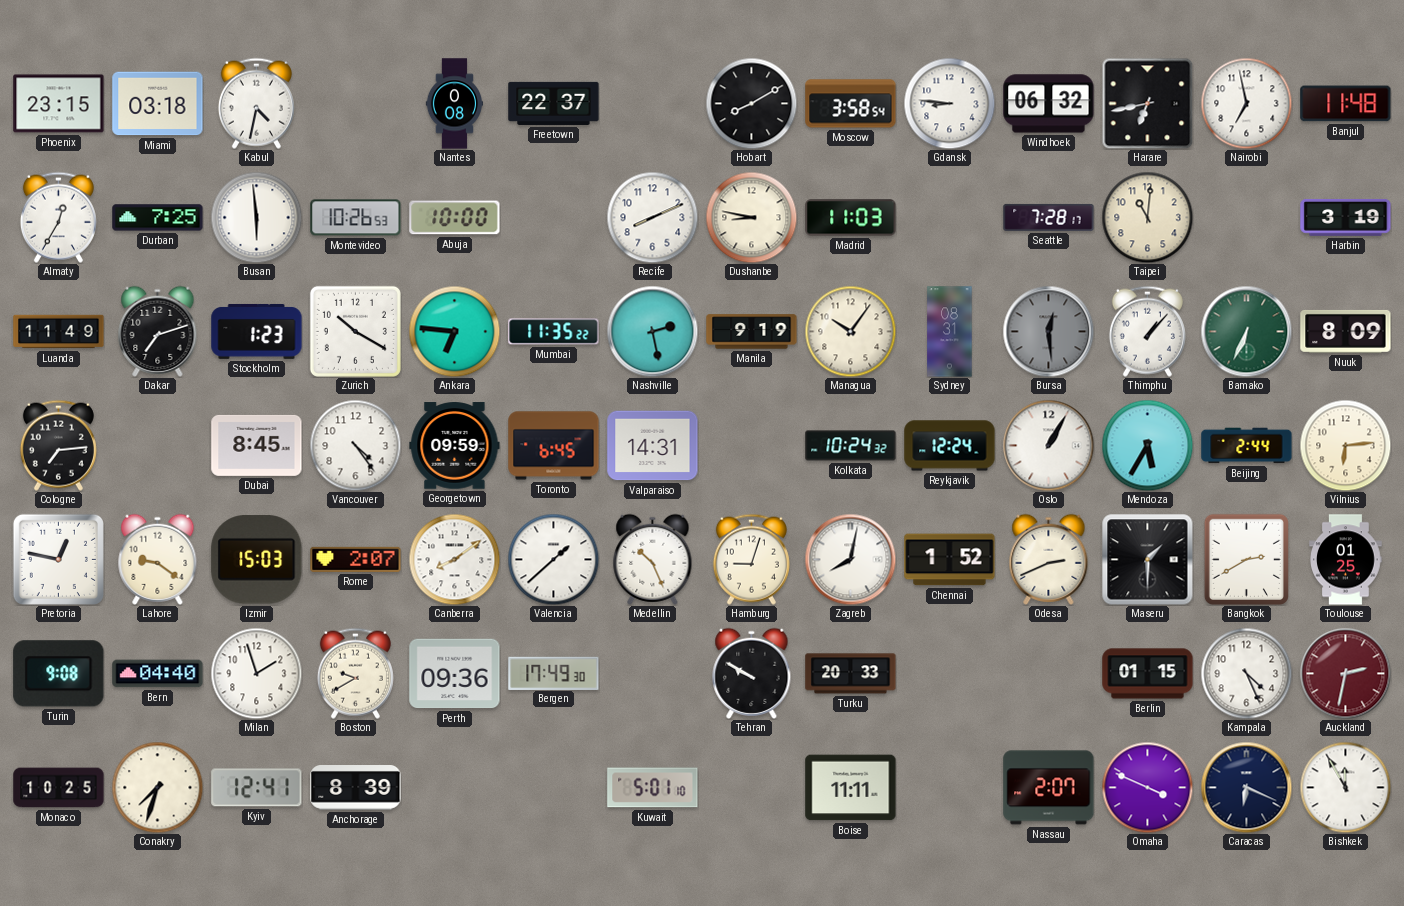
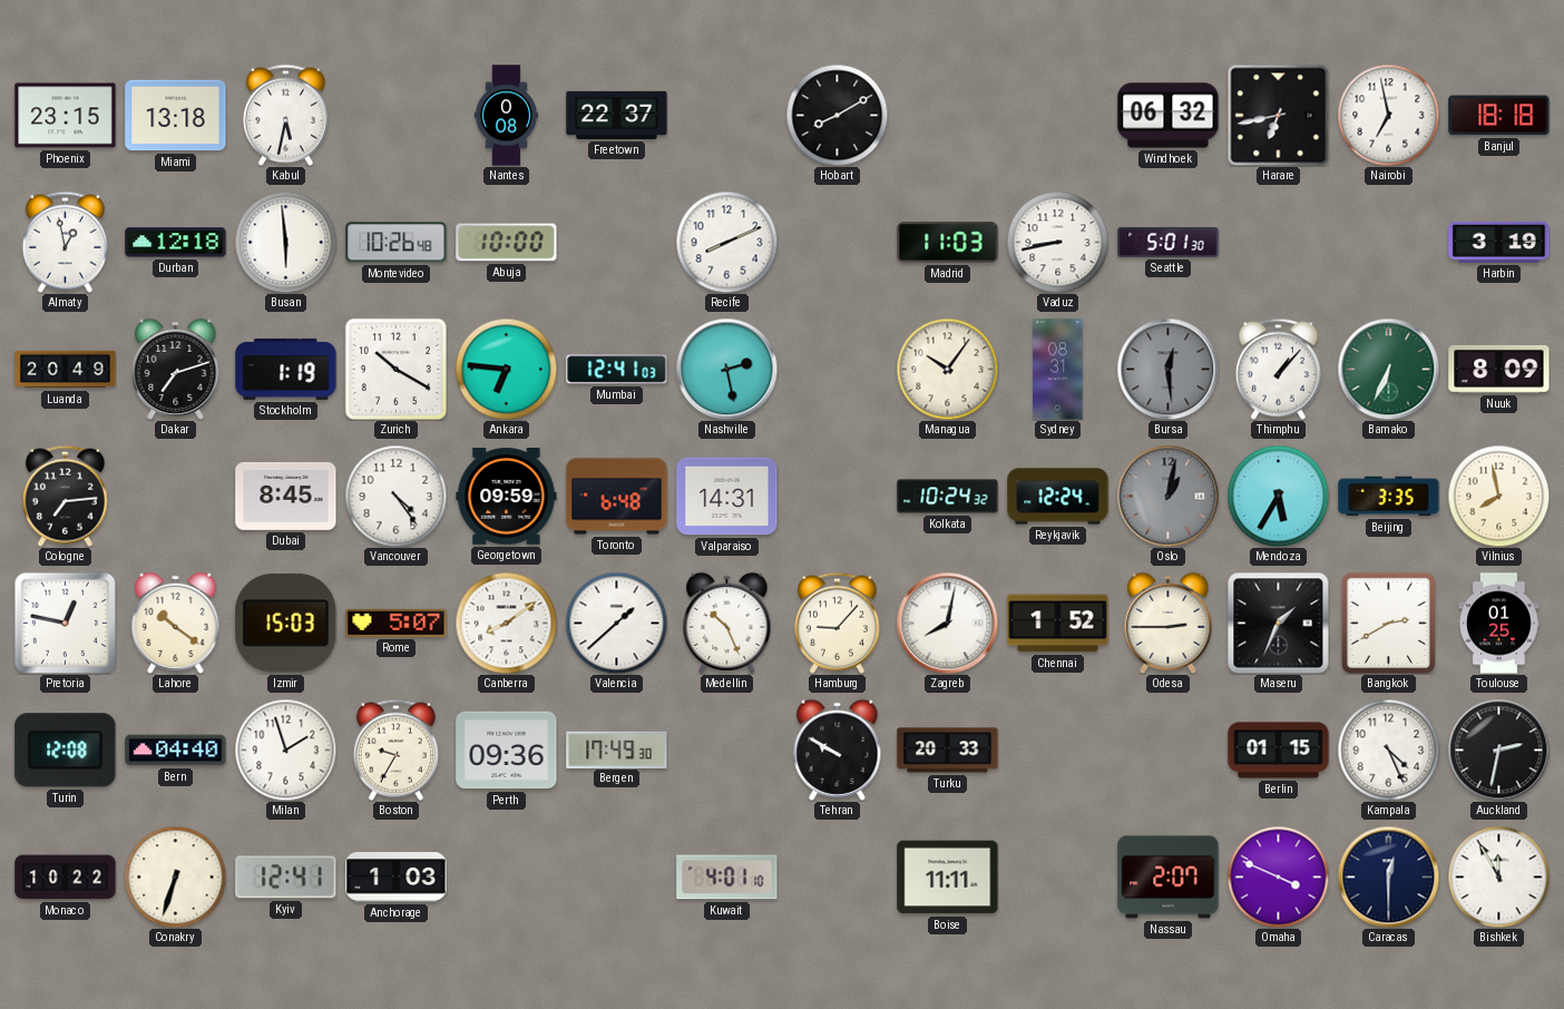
Miami: 03:18 -> 13:18
Kabul: 4:32 -> 5:32
Moscow: 3:58 -> none
Gdansk: 8:46 -> none
Banjul: 11:48 -> 18:18
Almaty: 12:35 -> 12:58
Durban: 7:25 -> 12:18
Montevideo: 10:26:53 -> 10:26:48
Dushanbe: 8:47 -> none
Vaduz: none -> 8:43
Seattle: 7:28 -> 5:01
Taipei: 11:01 -> none
Luanda: 11:49 -> 20:49
Stockholm: 1:23 -> 1:19
Mumbai: 11:35 -> 12:41
Manila: 9:19 -> none
Toronto: 6:45 -> 6:48
Oslo: 1:05 -> 1:02
Oslo dial: white -> grey
Beijing: 2:44 -> 3:35
Vilnius: 6:14 -> 7:58
Lahore: 9:21 -> 10:21
Rome: 2:07 -> 5:07
Hamburg: 9:03 -> 9:07
Odesa: 2:41 -> 2:45
Maseru: 1:30 -> 1:34
Turin: 9:08 -> 12:08
Boston: 9:40 -> 9:35
Auckland dial: burgundy -> black
Monaco: 10:25 -> 10:22
Conakry: 7:33 -> 6:33
Anchorage: 8:39 -> 1:03
Kuwait: 5:01 -> 4:01
Caracas: 6:19 -> 12:30
